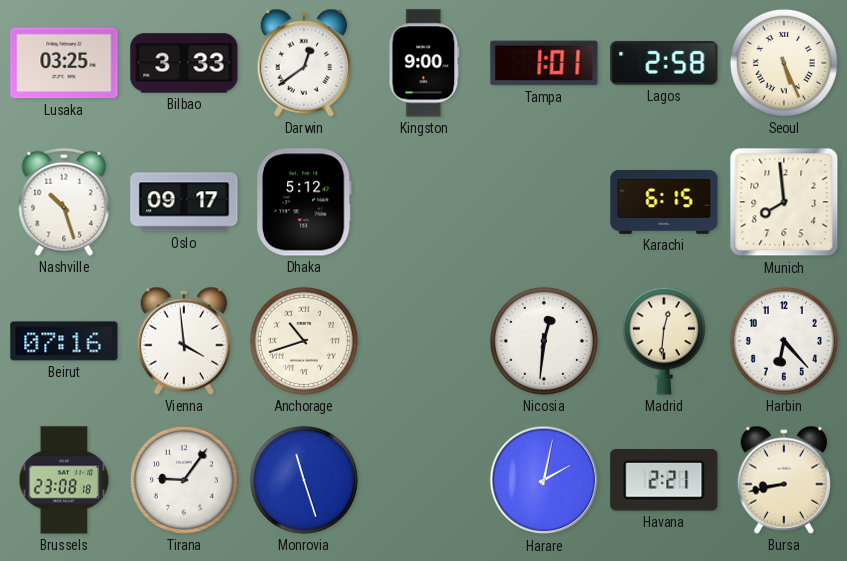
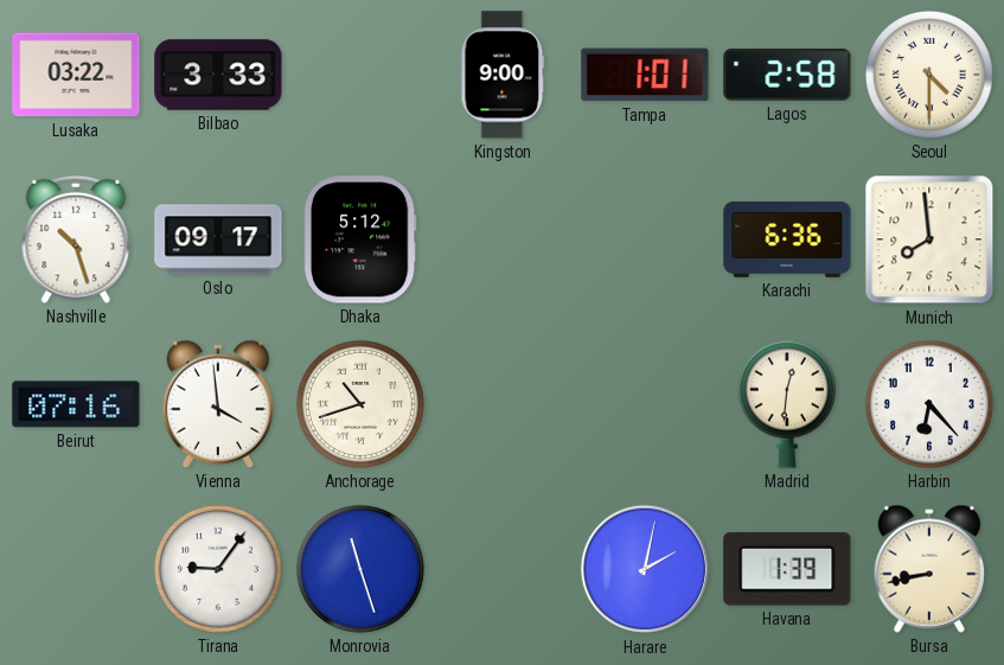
Lusaka: 03:25 -> 03:22
Darwin: 12:39 -> none
Seoul: 5:26 -> 4:30
Karachi: 6:15 -> 6:36
Nicosia: 12:31 -> none
Brussels: 23:08 -> none
Havana: 2:21 -> 1:39
